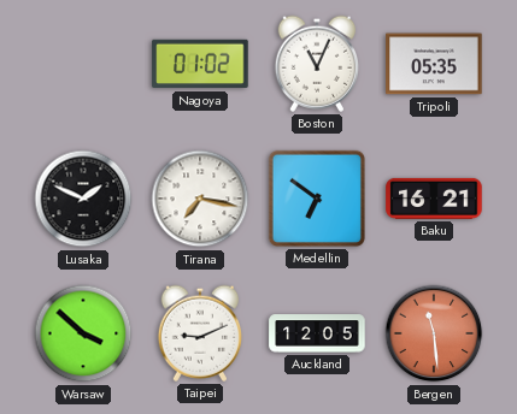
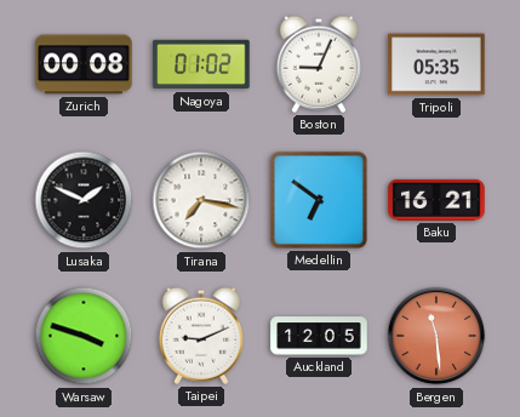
Zurich: none -> 00:08
Boston: 11:04 -> 9:04
Warsaw: 3:52 -> 3:48
